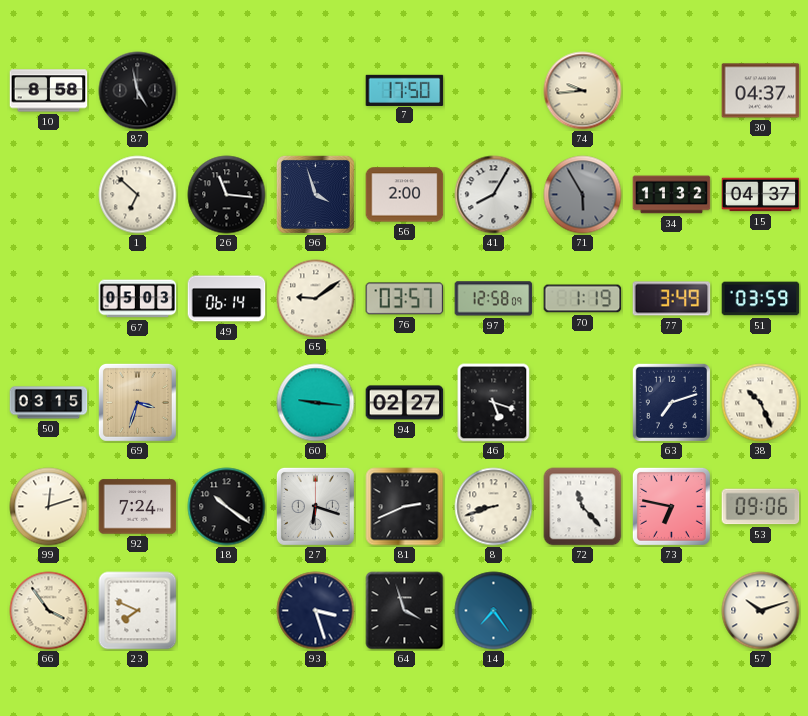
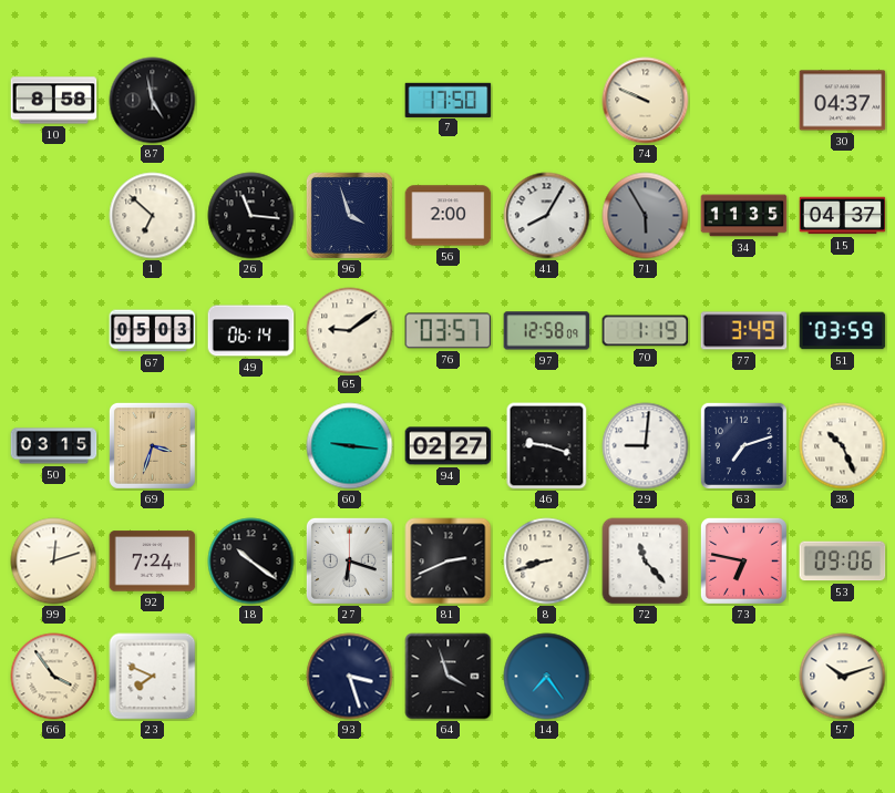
74: 9:44 -> 9:49
34: 11:32 -> 11:35
46: 5:18 -> 9:18
29: none -> 9:01
